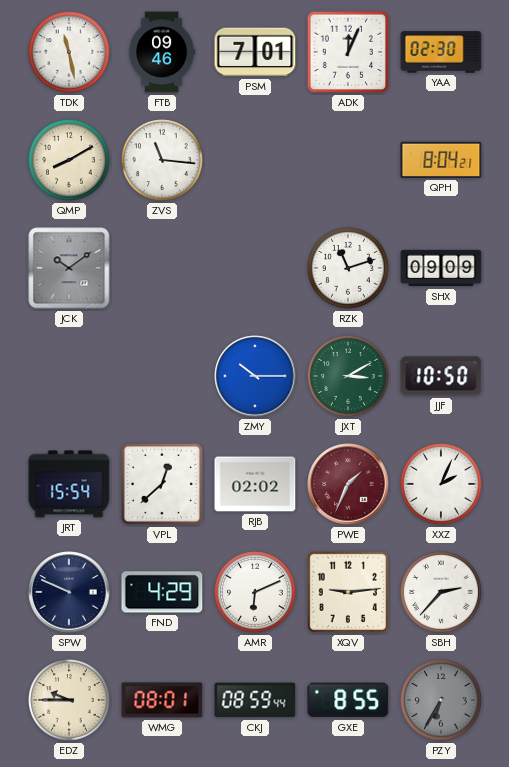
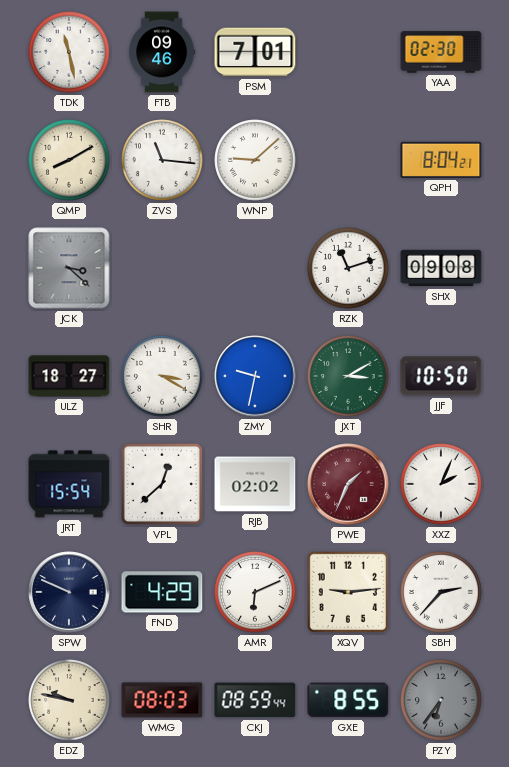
ADK: 12:04 -> none
WNP: none -> 9:08
JCK: 10:09 -> 3:22
SHX: 09:09 -> 09:08
ULZ: none -> 18:27
SHR: none -> 3:20
ZMY: 10:15 -> 9:32
EDZ: 9:45 -> 9:47
WMG: 08:01 -> 08:03
PZY: 6:35 -> 6:36
